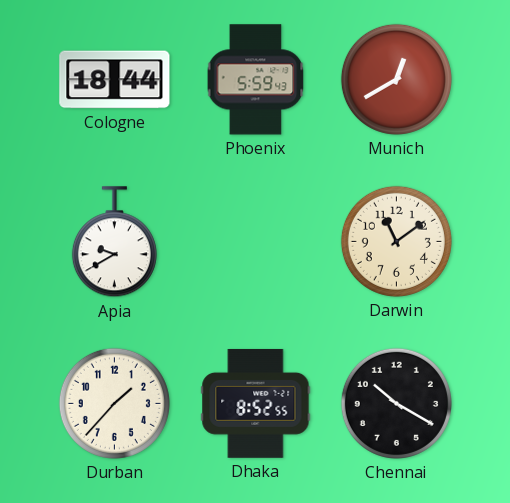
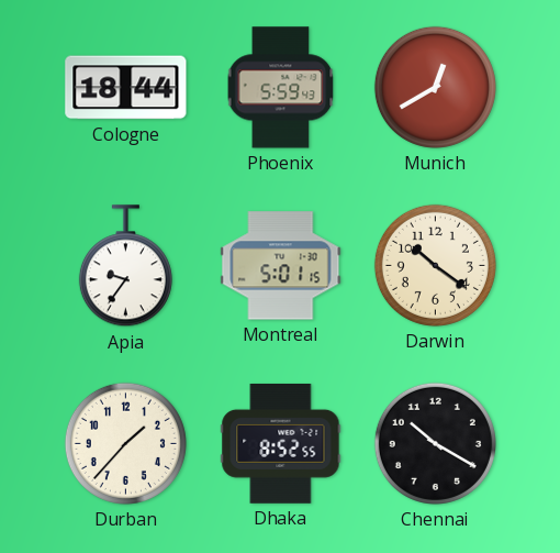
Apia: 9:40 -> 9:36
Montreal: none -> 5:01
Darwin: 11:09 -> 10:21
